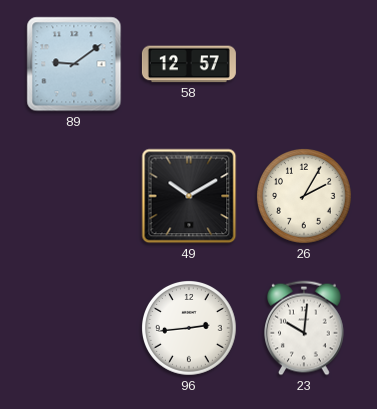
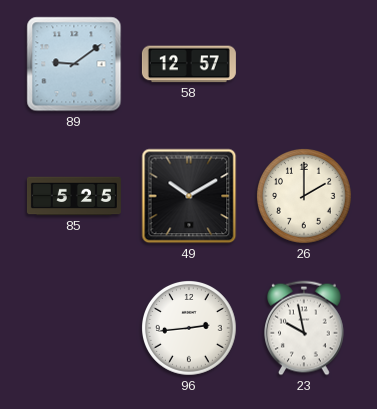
85: none -> 5:25
26: 2:05 -> 2:00
23: 10:01 -> 9:58
